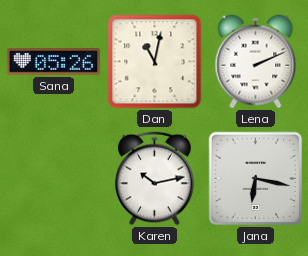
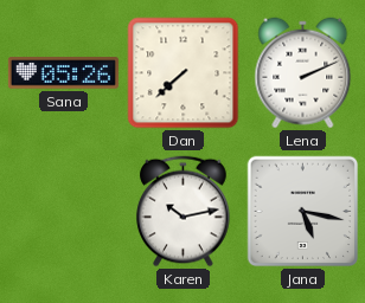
Dan: 11:02 -> 7:38
Jana: 6:17 -> 5:17
